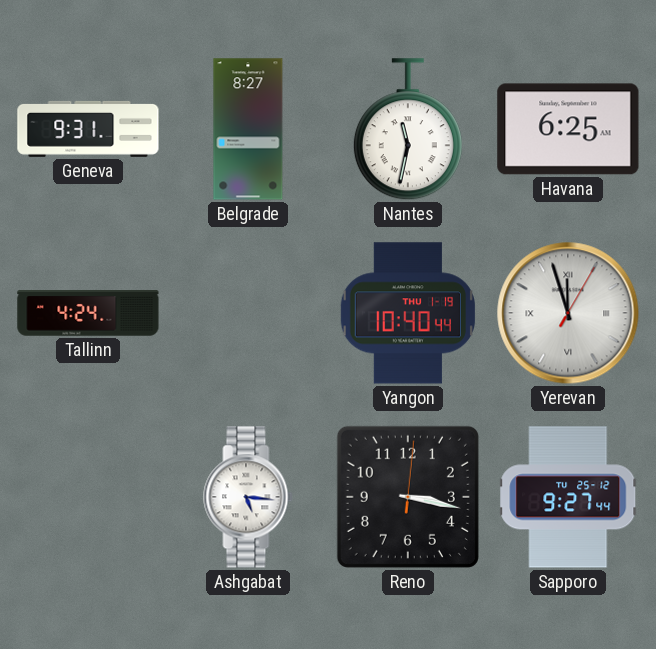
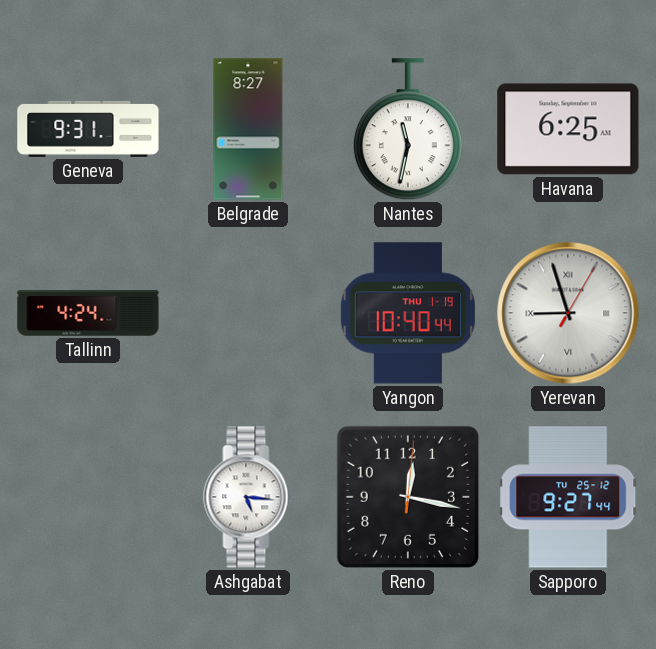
Yerevan: 11:57 -> 8:57
Reno: 3:17 -> 12:17
